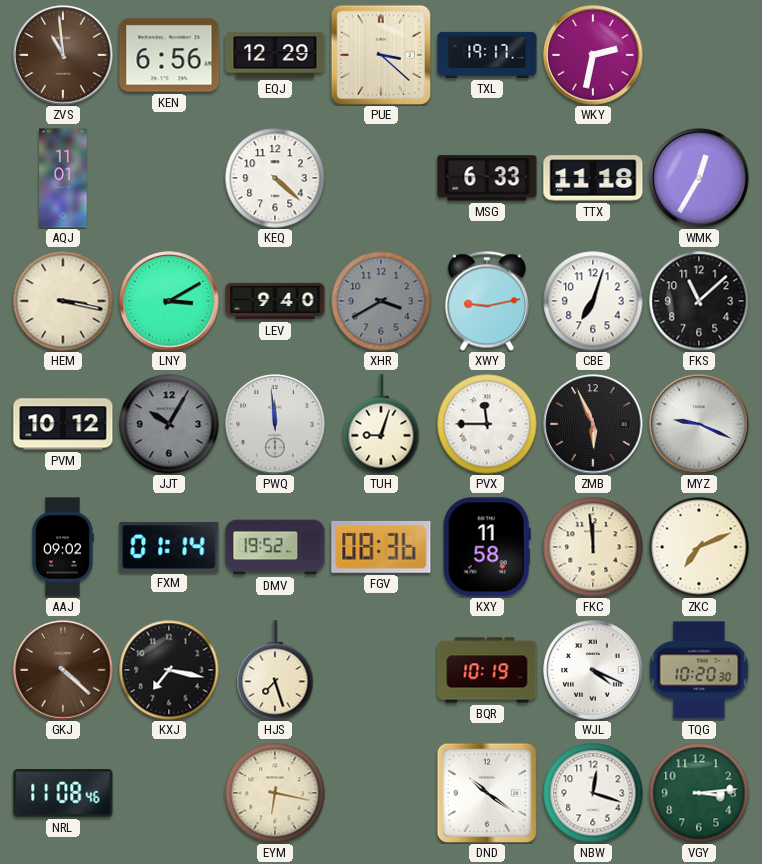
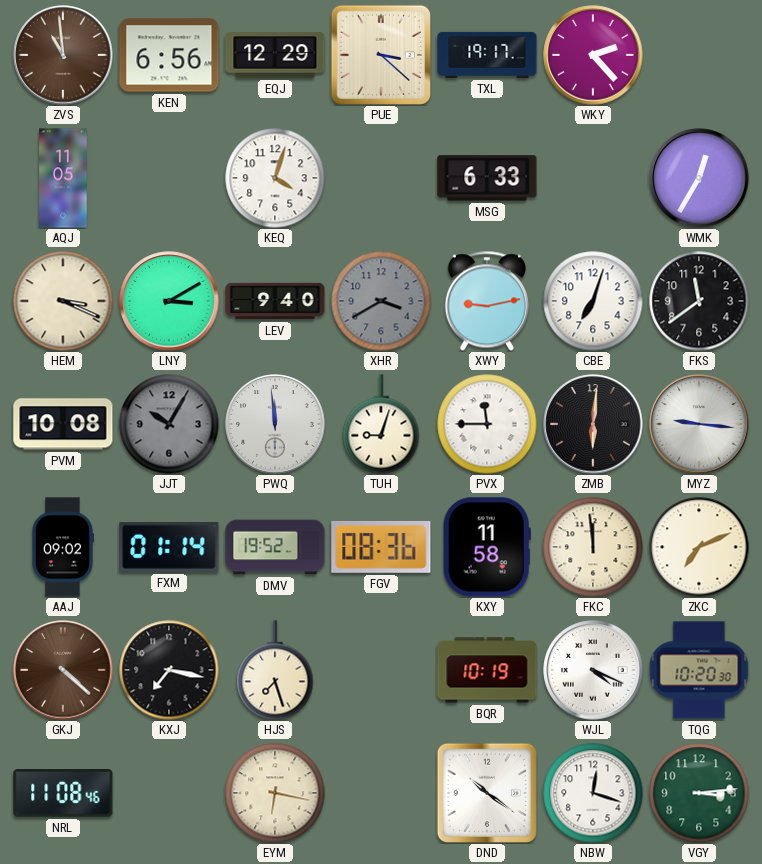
WKY: 2:32 -> 2:23
AQJ: 11:01 -> 11:05
KEQ: 4:22 -> 4:03
TTX: 11:18 -> none
HEM: 3:17 -> 3:19
FKS: 11:08 -> 11:39
PVM: 10:12 -> 10:08
ZMB: 5:56 -> 6:01
MYZ: 9:19 -> 9:16
